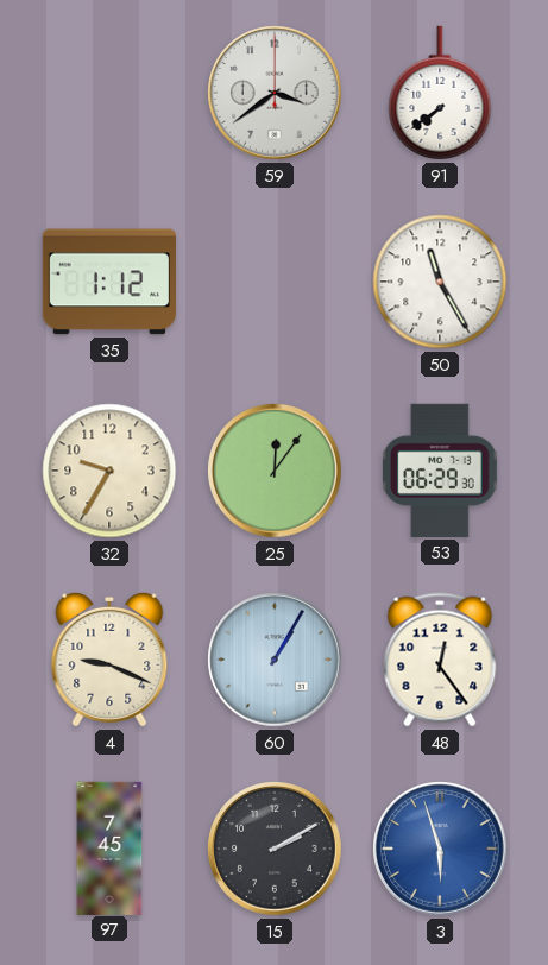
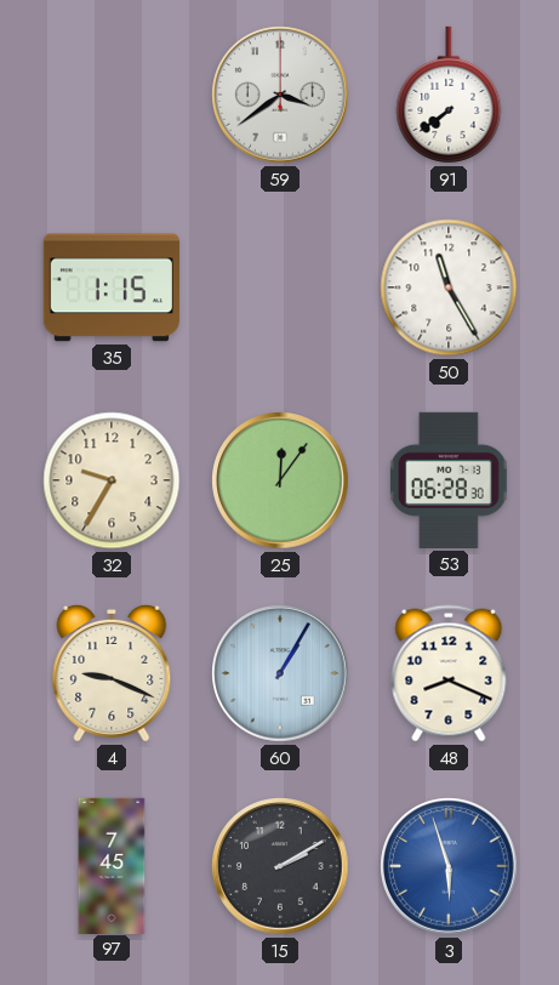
35: 1:12 -> 1:15
53: 06:29 -> 06:28
48: 12:24 -> 8:19
